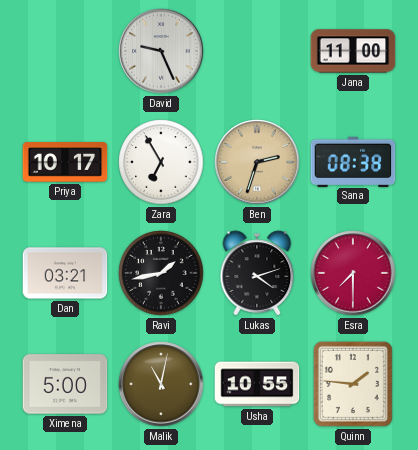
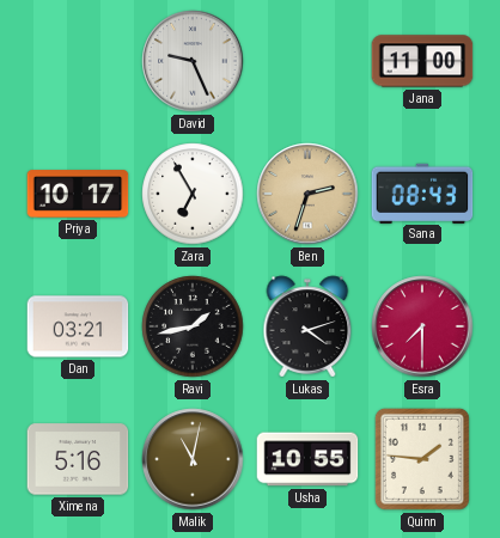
Sana: 08:38 -> 08:43
Ximena: 5:00 -> 5:16
